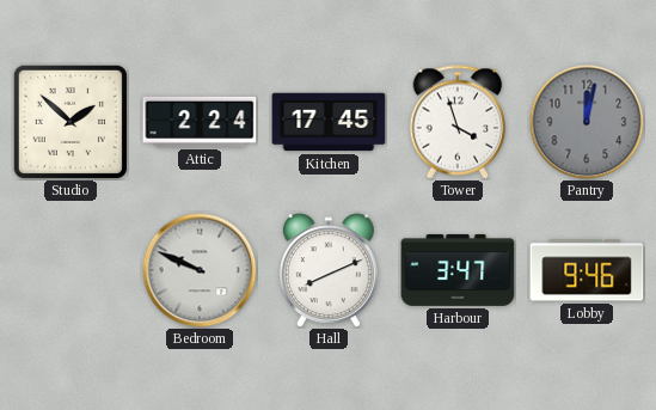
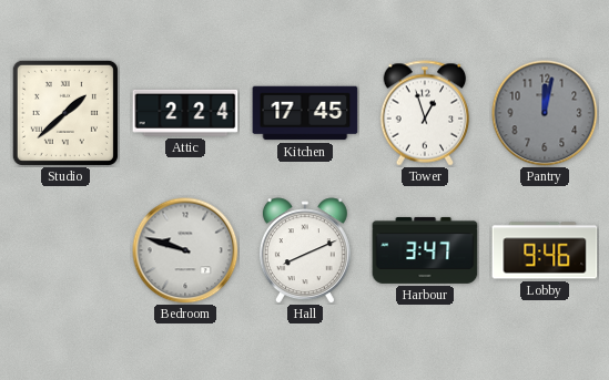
Studio: 1:52 -> 1:38
Tower: 3:57 -> 12:57
Bedroom: 9:49 -> 9:48
